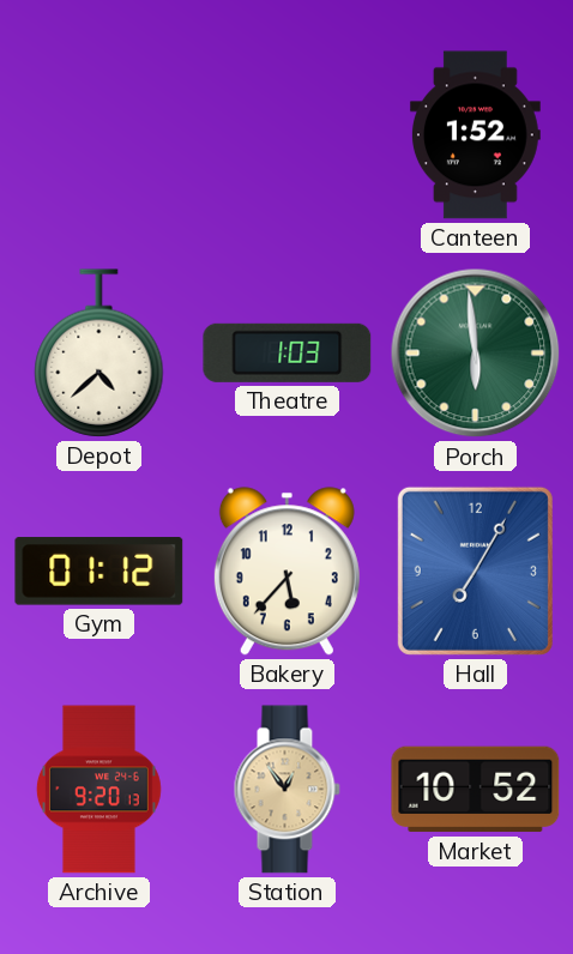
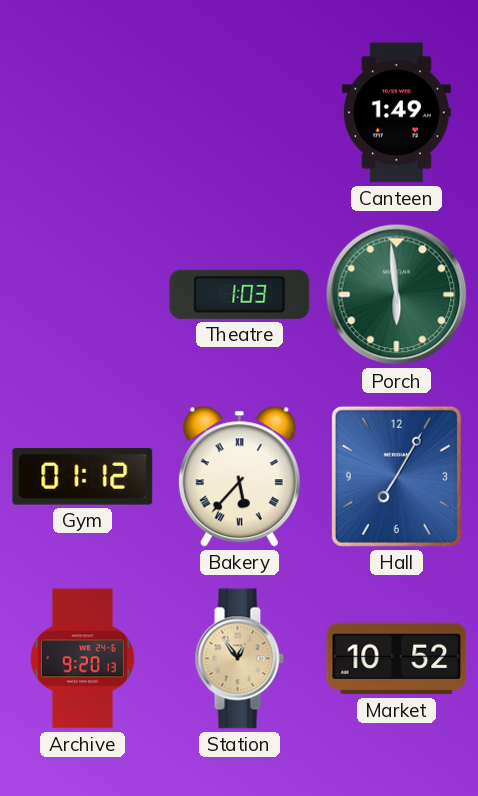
Canteen: 1:52 -> 1:49
Depot: 4:38 -> none
Bakery numerals: Arabic -> Roman
